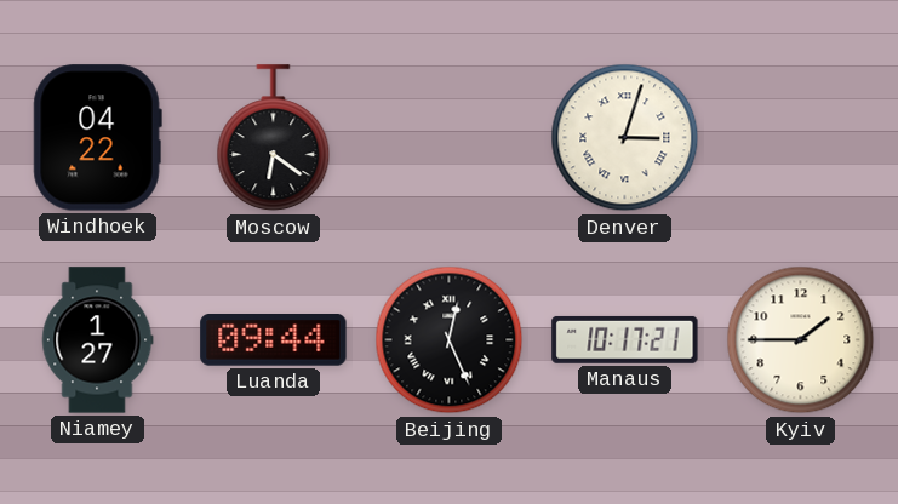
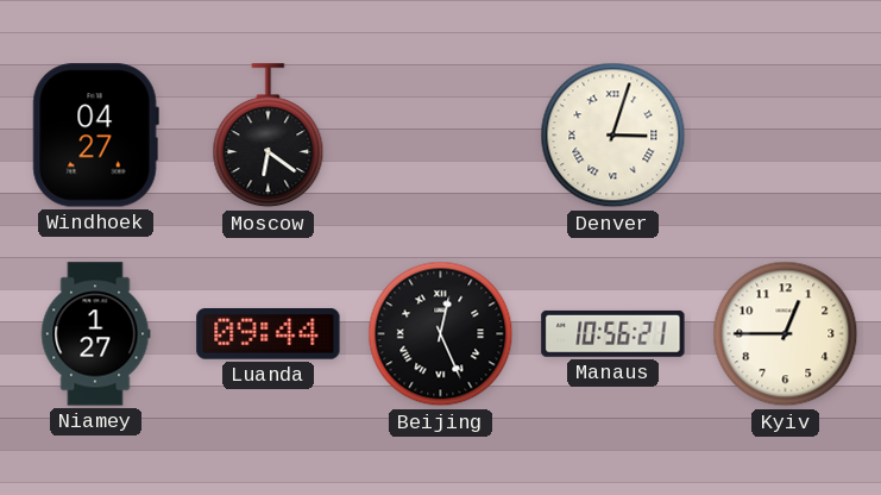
Windhoek: 04:22 -> 04:27
Manaus: 10:17 -> 10:56
Kyiv: 1:45 -> 12:45
